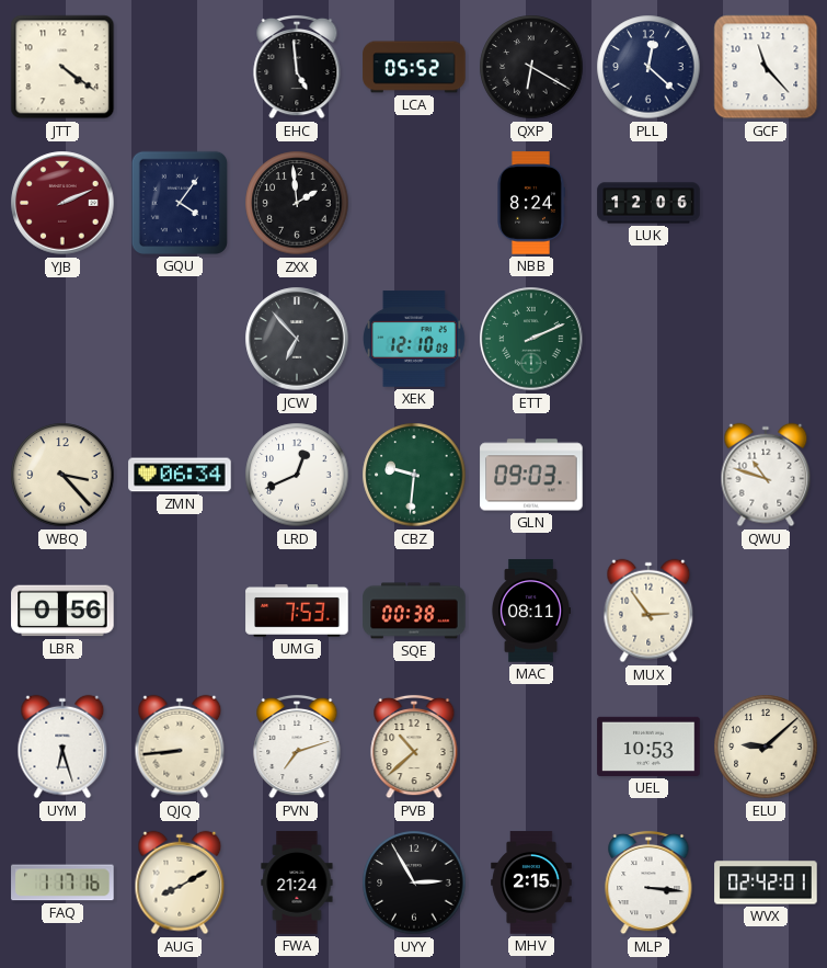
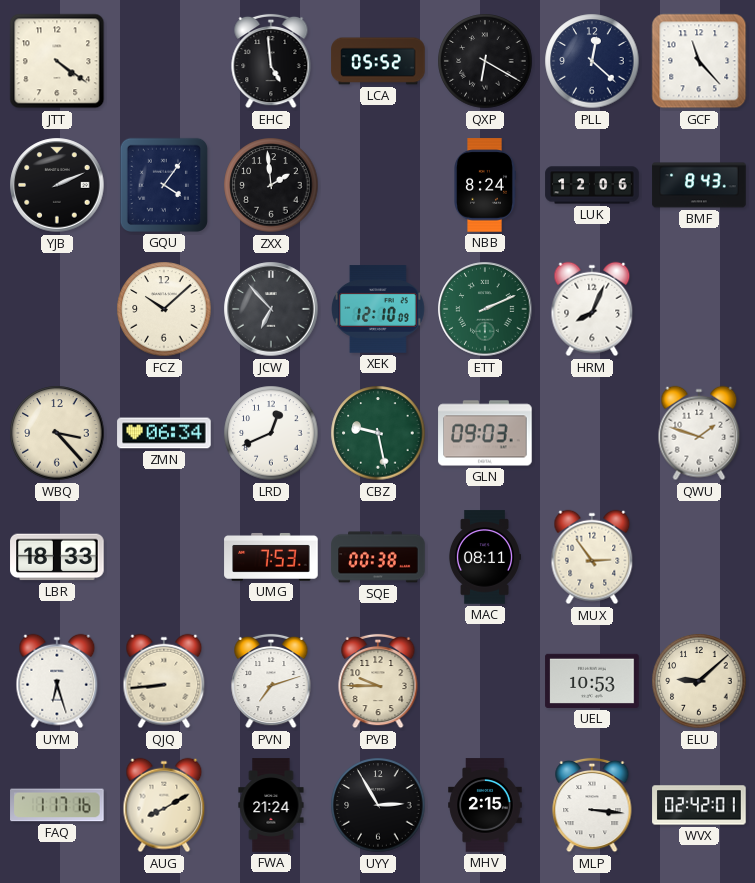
YJB dial: burgundy -> black
BMF: none -> 8:43
FCZ: none -> 10:08
HRM: none -> 8:04
CBZ: 9:31 -> 9:28
QWU: 10:48 -> 1:48
LBR: 0:56 -> 18:33
PVB: 10:38 -> 9:45
